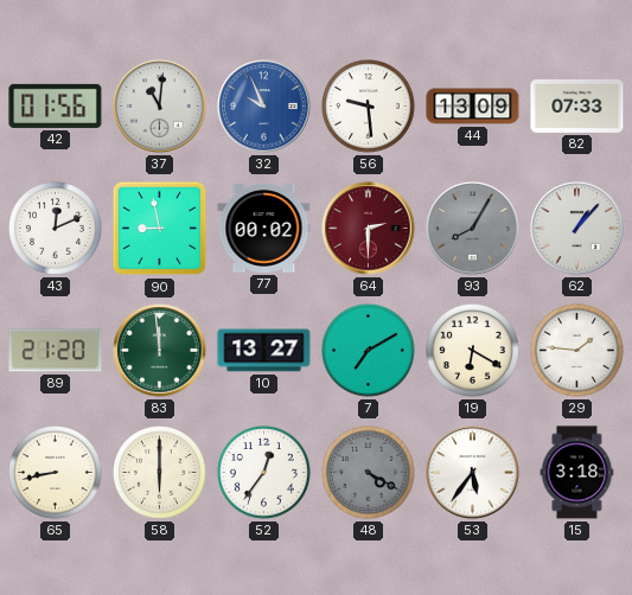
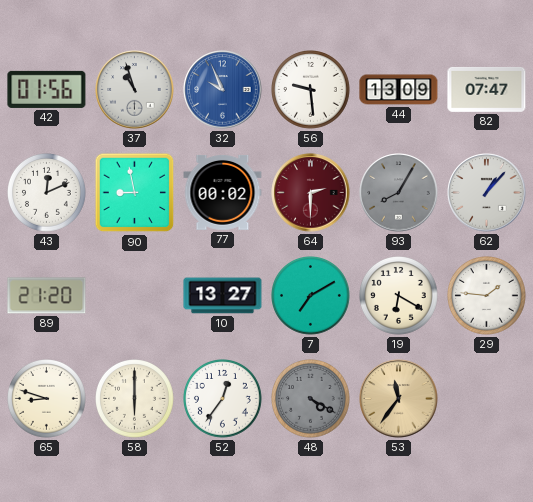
37: 11:01 -> 10:57
82: 07:33 -> 07:47
83: 11:59 -> none
65: 8:43 -> 8:48
53: 5:36 -> 11:36
53 dial: white -> champagne
15: 3:18 -> none
